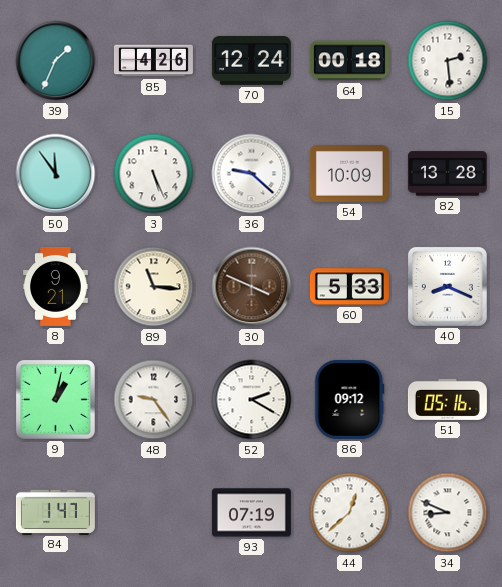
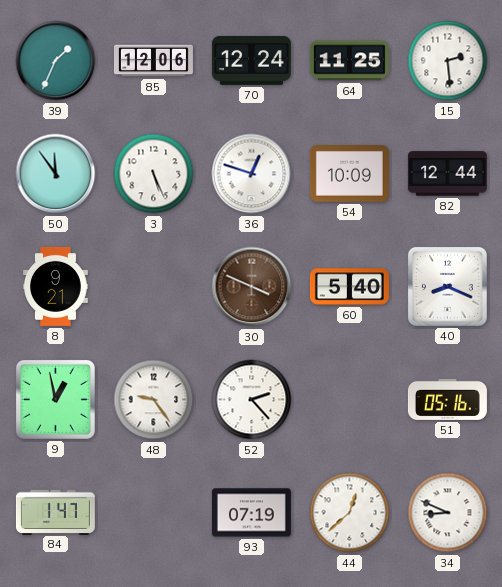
85: 4:26 -> 12:06
64: 00:18 -> 11:25
36: 9:22 -> 12:48
82: 13:28 -> 12:44
89: 11:16 -> none
60: 5:33 -> 5:40
9: 1:02 -> 12:58
52: 2:20 -> 2:23
86: 09:12 -> none
